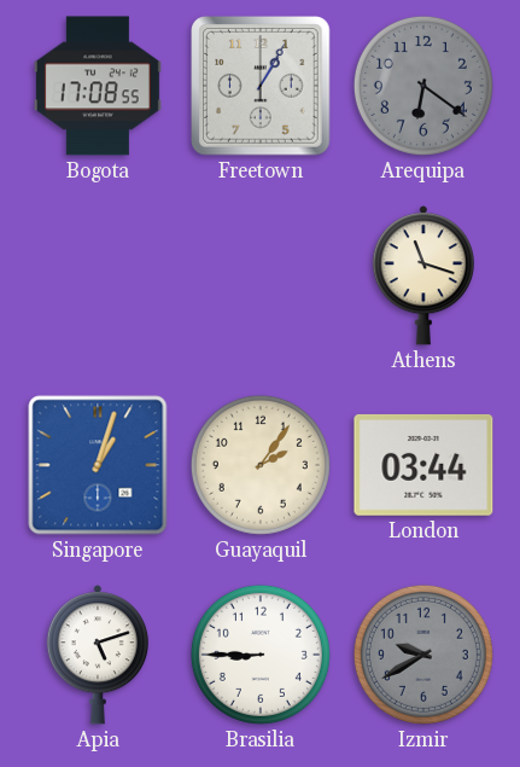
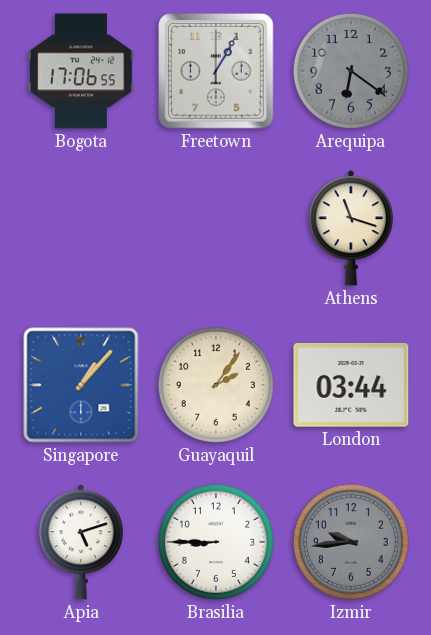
Bogota: 17:08 -> 17:06
Singapore: 1:03 -> 1:07
Izmir: 9:40 -> 9:44
